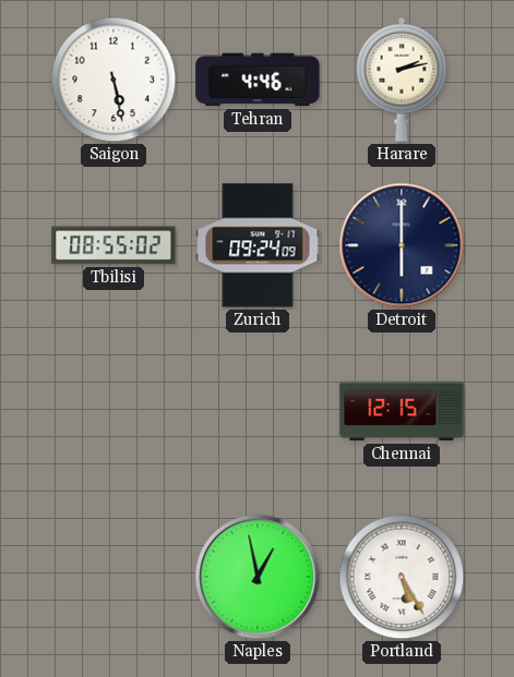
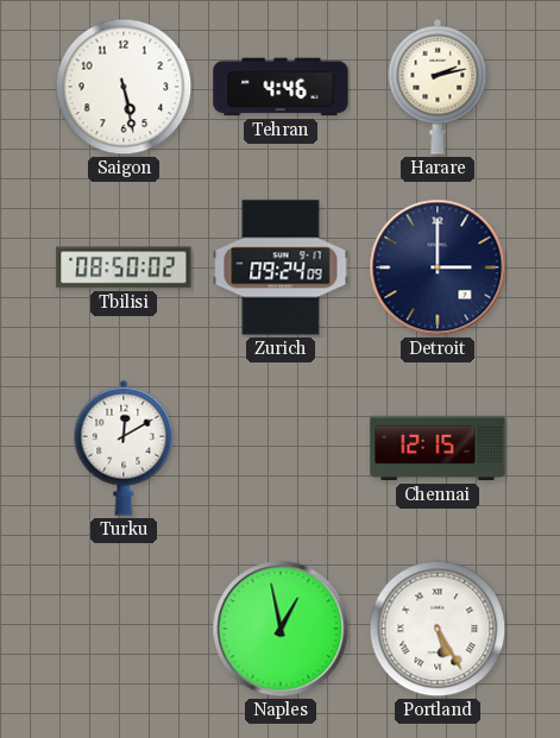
Tbilisi: 08:55 -> 08:50
Detroit: 6:00 -> 3:00
Turku: none -> 12:10
